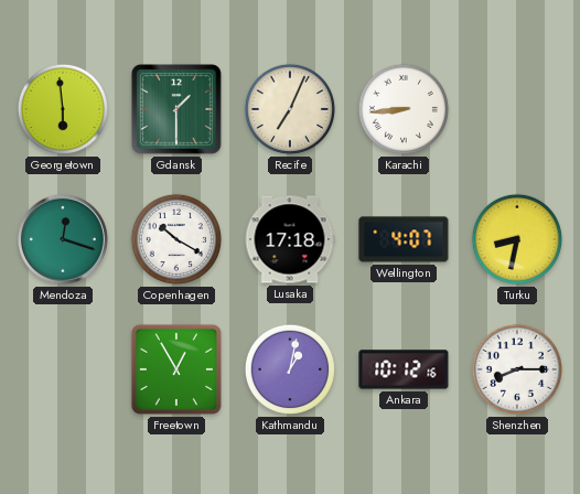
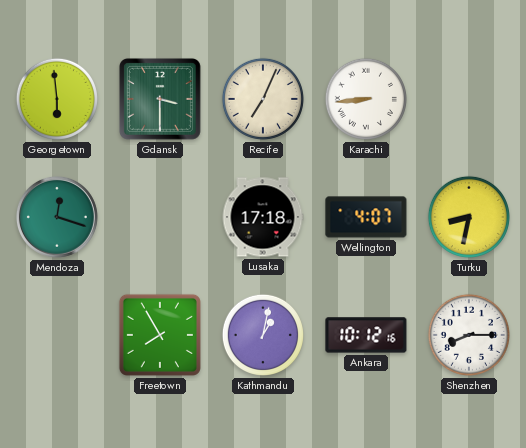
Gdansk: 1:30 -> 3:30
Copenhagen: 10:20 -> none
Freetown: 12:55 -> 7:55
